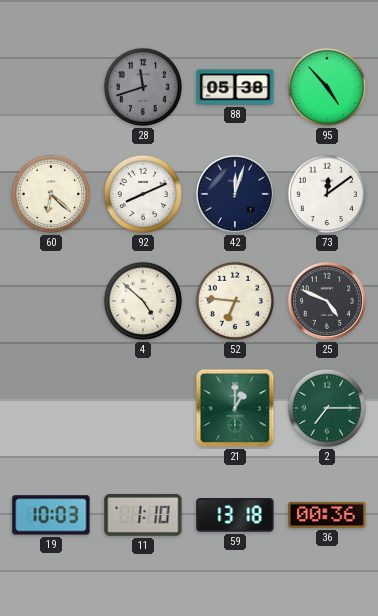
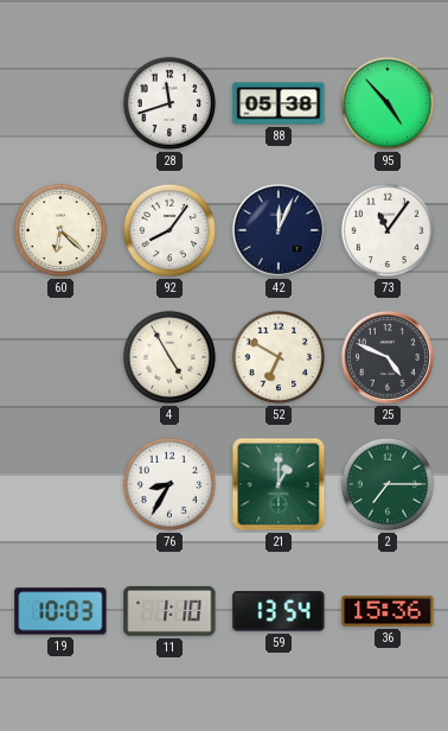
28 dial: grey -> white
92: 8:11 -> 8:06
42: 12:03 -> 12:04
73: 12:09 -> 11:06
4: 4:52 -> 4:55
52: 6:46 -> 6:50
76: none -> 8:35
59: 13:18 -> 13:54
36: 00:36 -> 15:36
